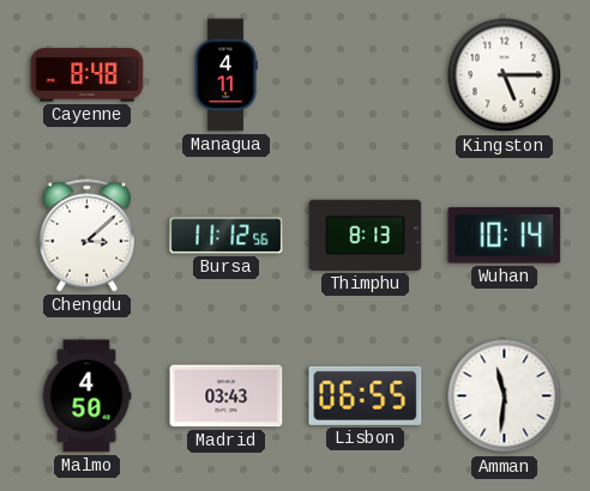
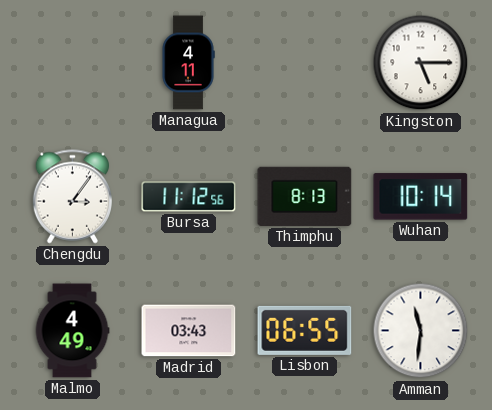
Cayenne: 8:48 -> none
Chengdu: 3:08 -> 3:06
Malmo: 4:50 -> 4:49
